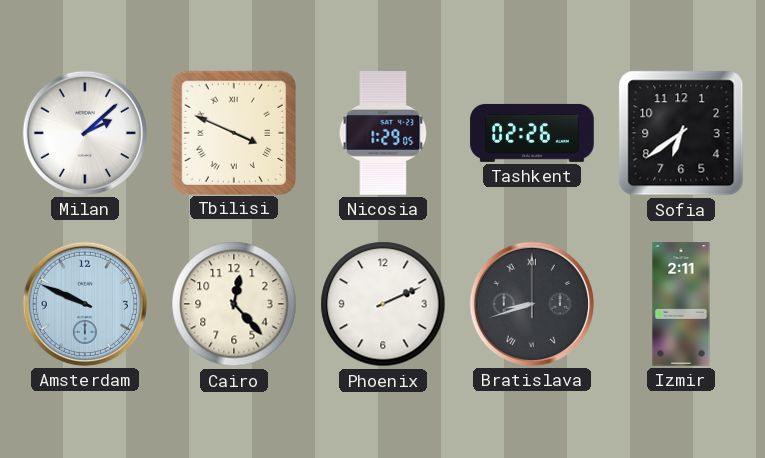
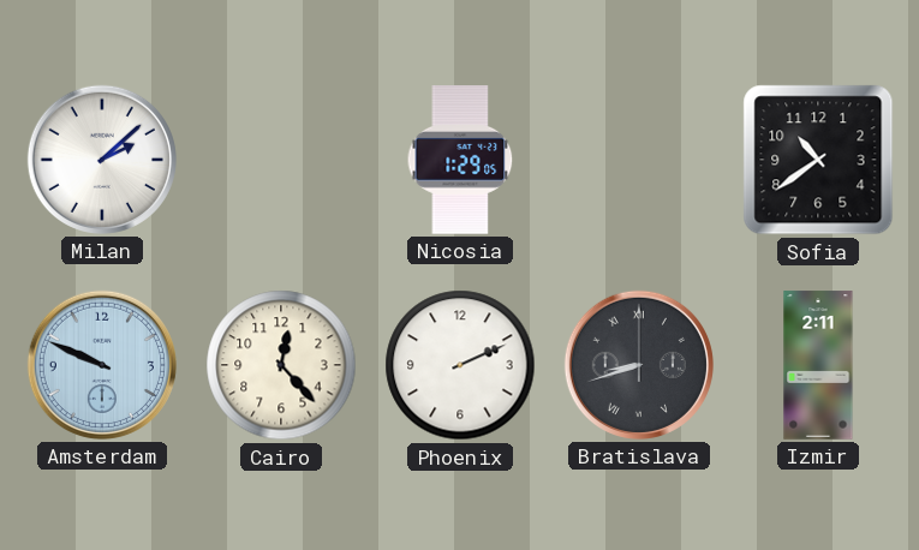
Tbilisi: 3:49 -> none
Tashkent: 02:26 -> none
Sofia: 6:39 -> 10:39
